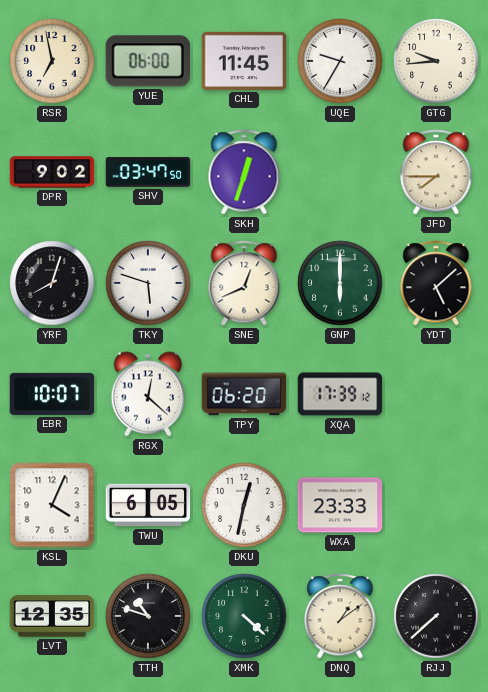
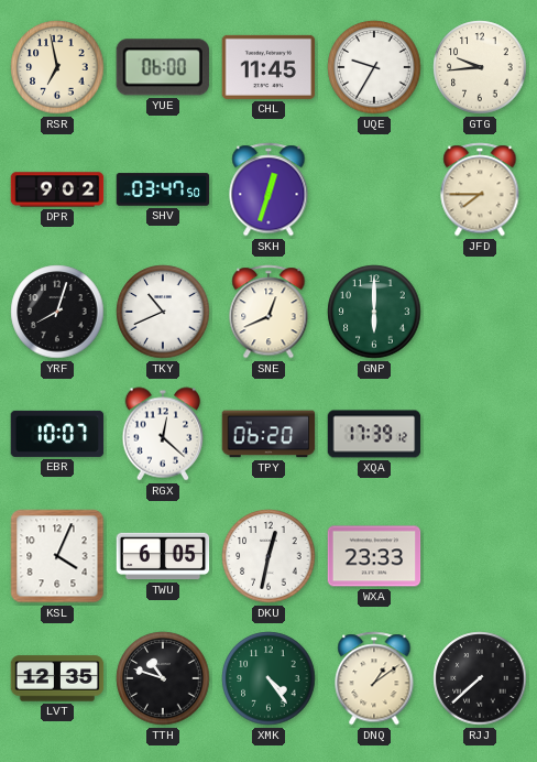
TKY: 5:48 -> 10:41
YDT: 5:08 -> none
XMK: 4:22 -> 4:24
